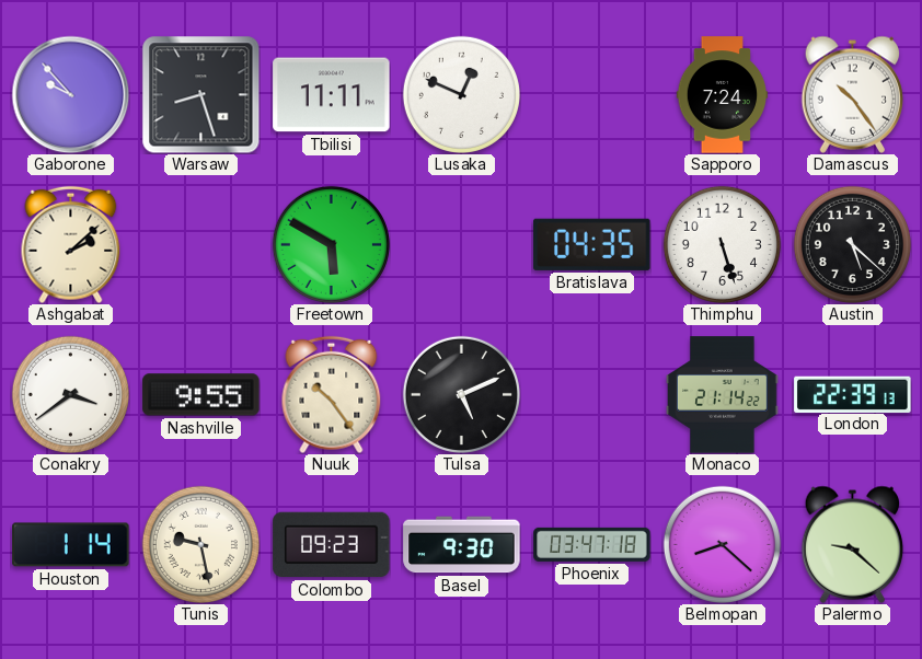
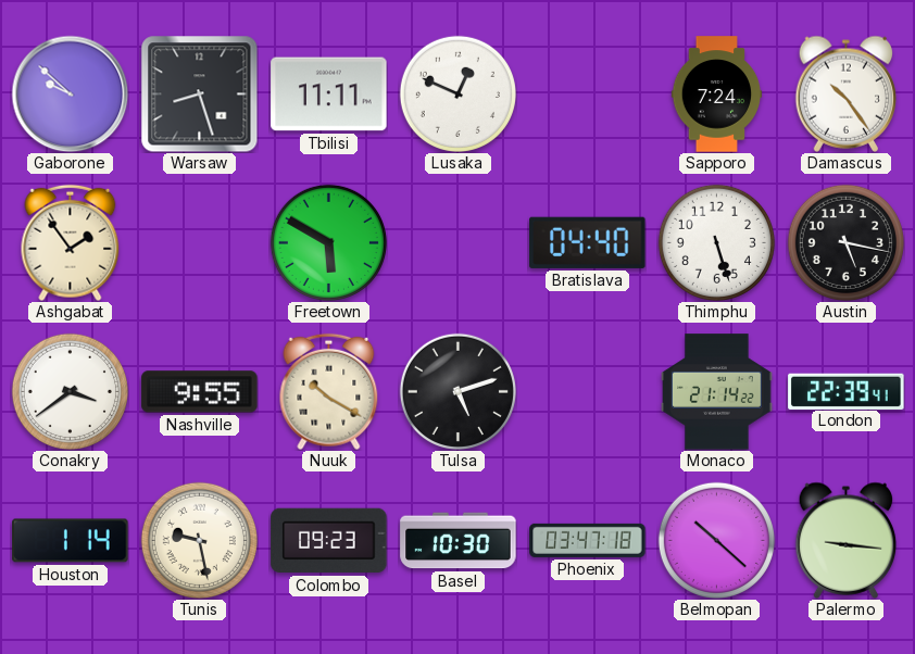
Gaborone: 9:53 -> 9:52
Ashgabat: 2:08 -> 1:54
Bratislava: 04:35 -> 04:40
Austin: 5:22 -> 5:17
Nuuk: 10:24 -> 10:20
Tulsa: 5:11 -> 5:12
London: 22:39:13 -> 22:39:41
Basel: 9:30 -> 10:30
Belmopan: 8:22 -> 10:22
Palermo: 9:22 -> 9:16
